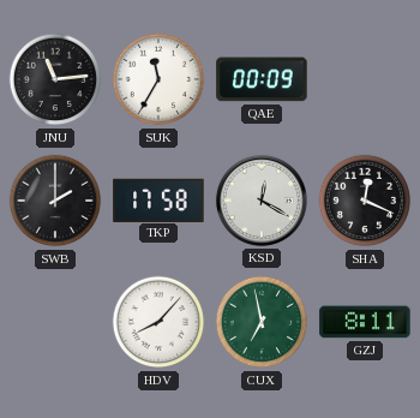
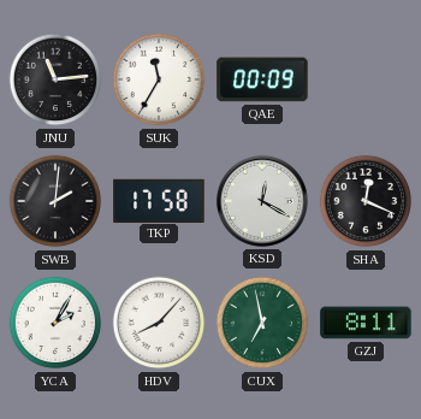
SWB: 2:00 -> 2:01
YCA: none -> 2:05
